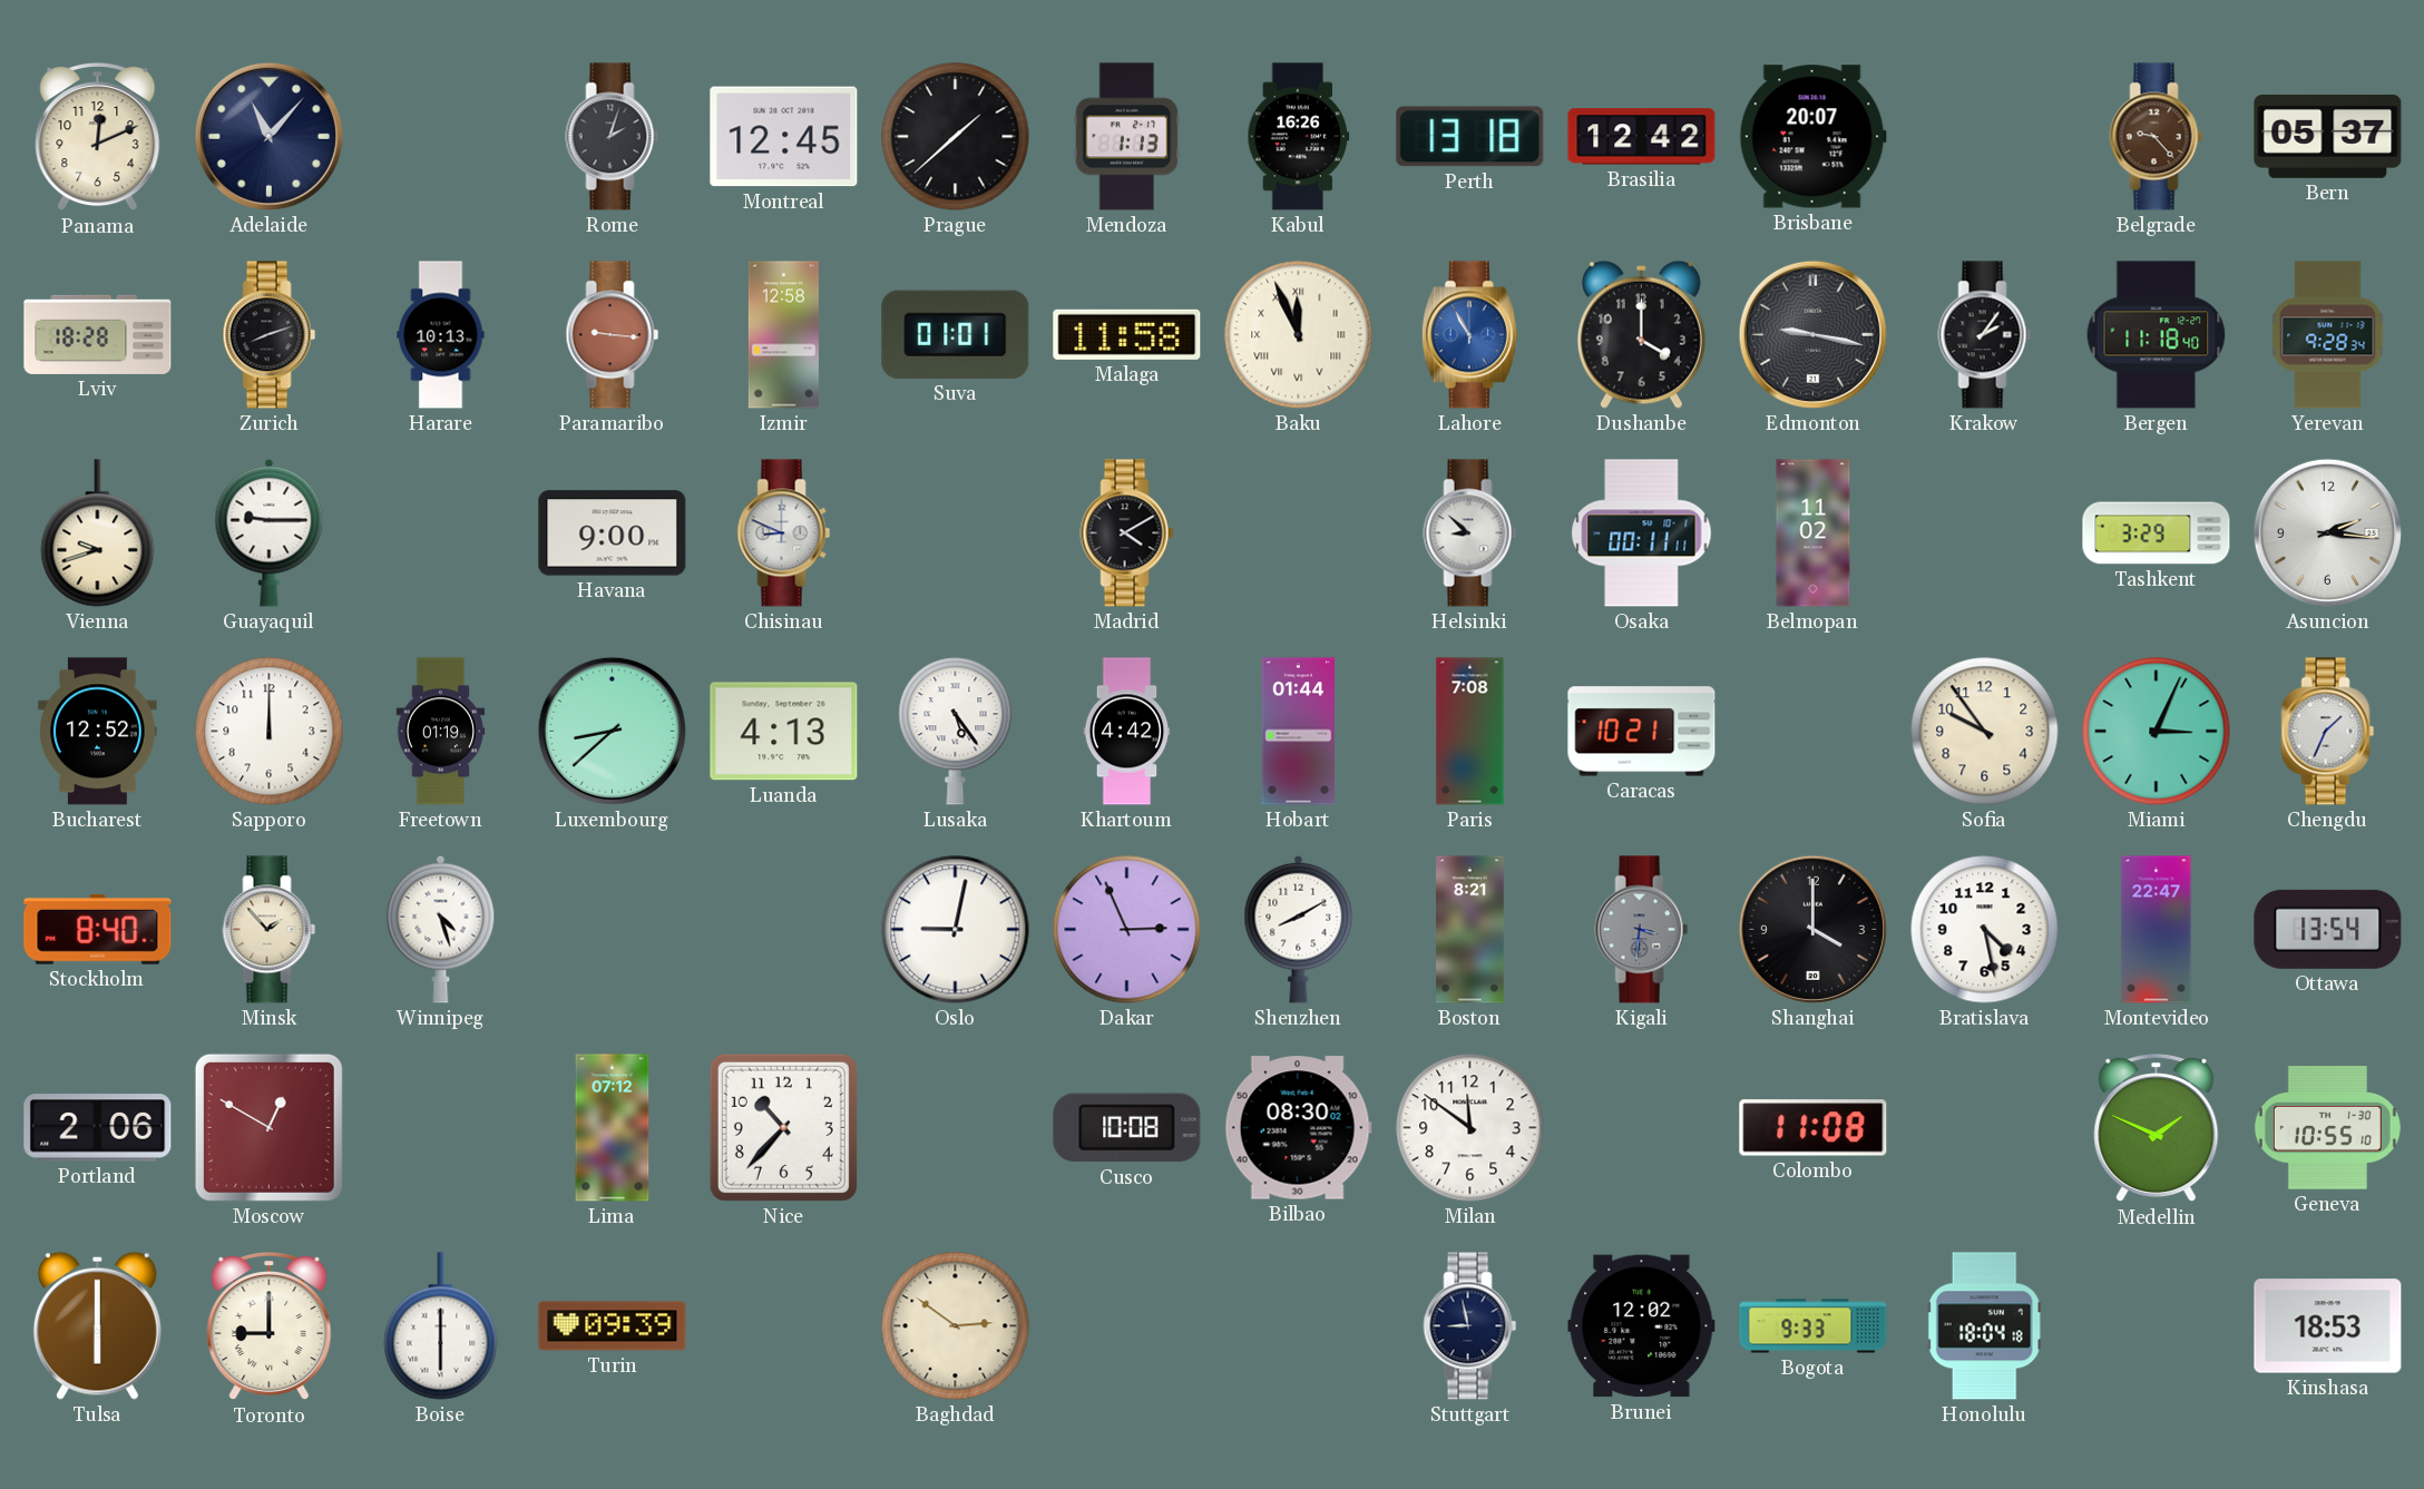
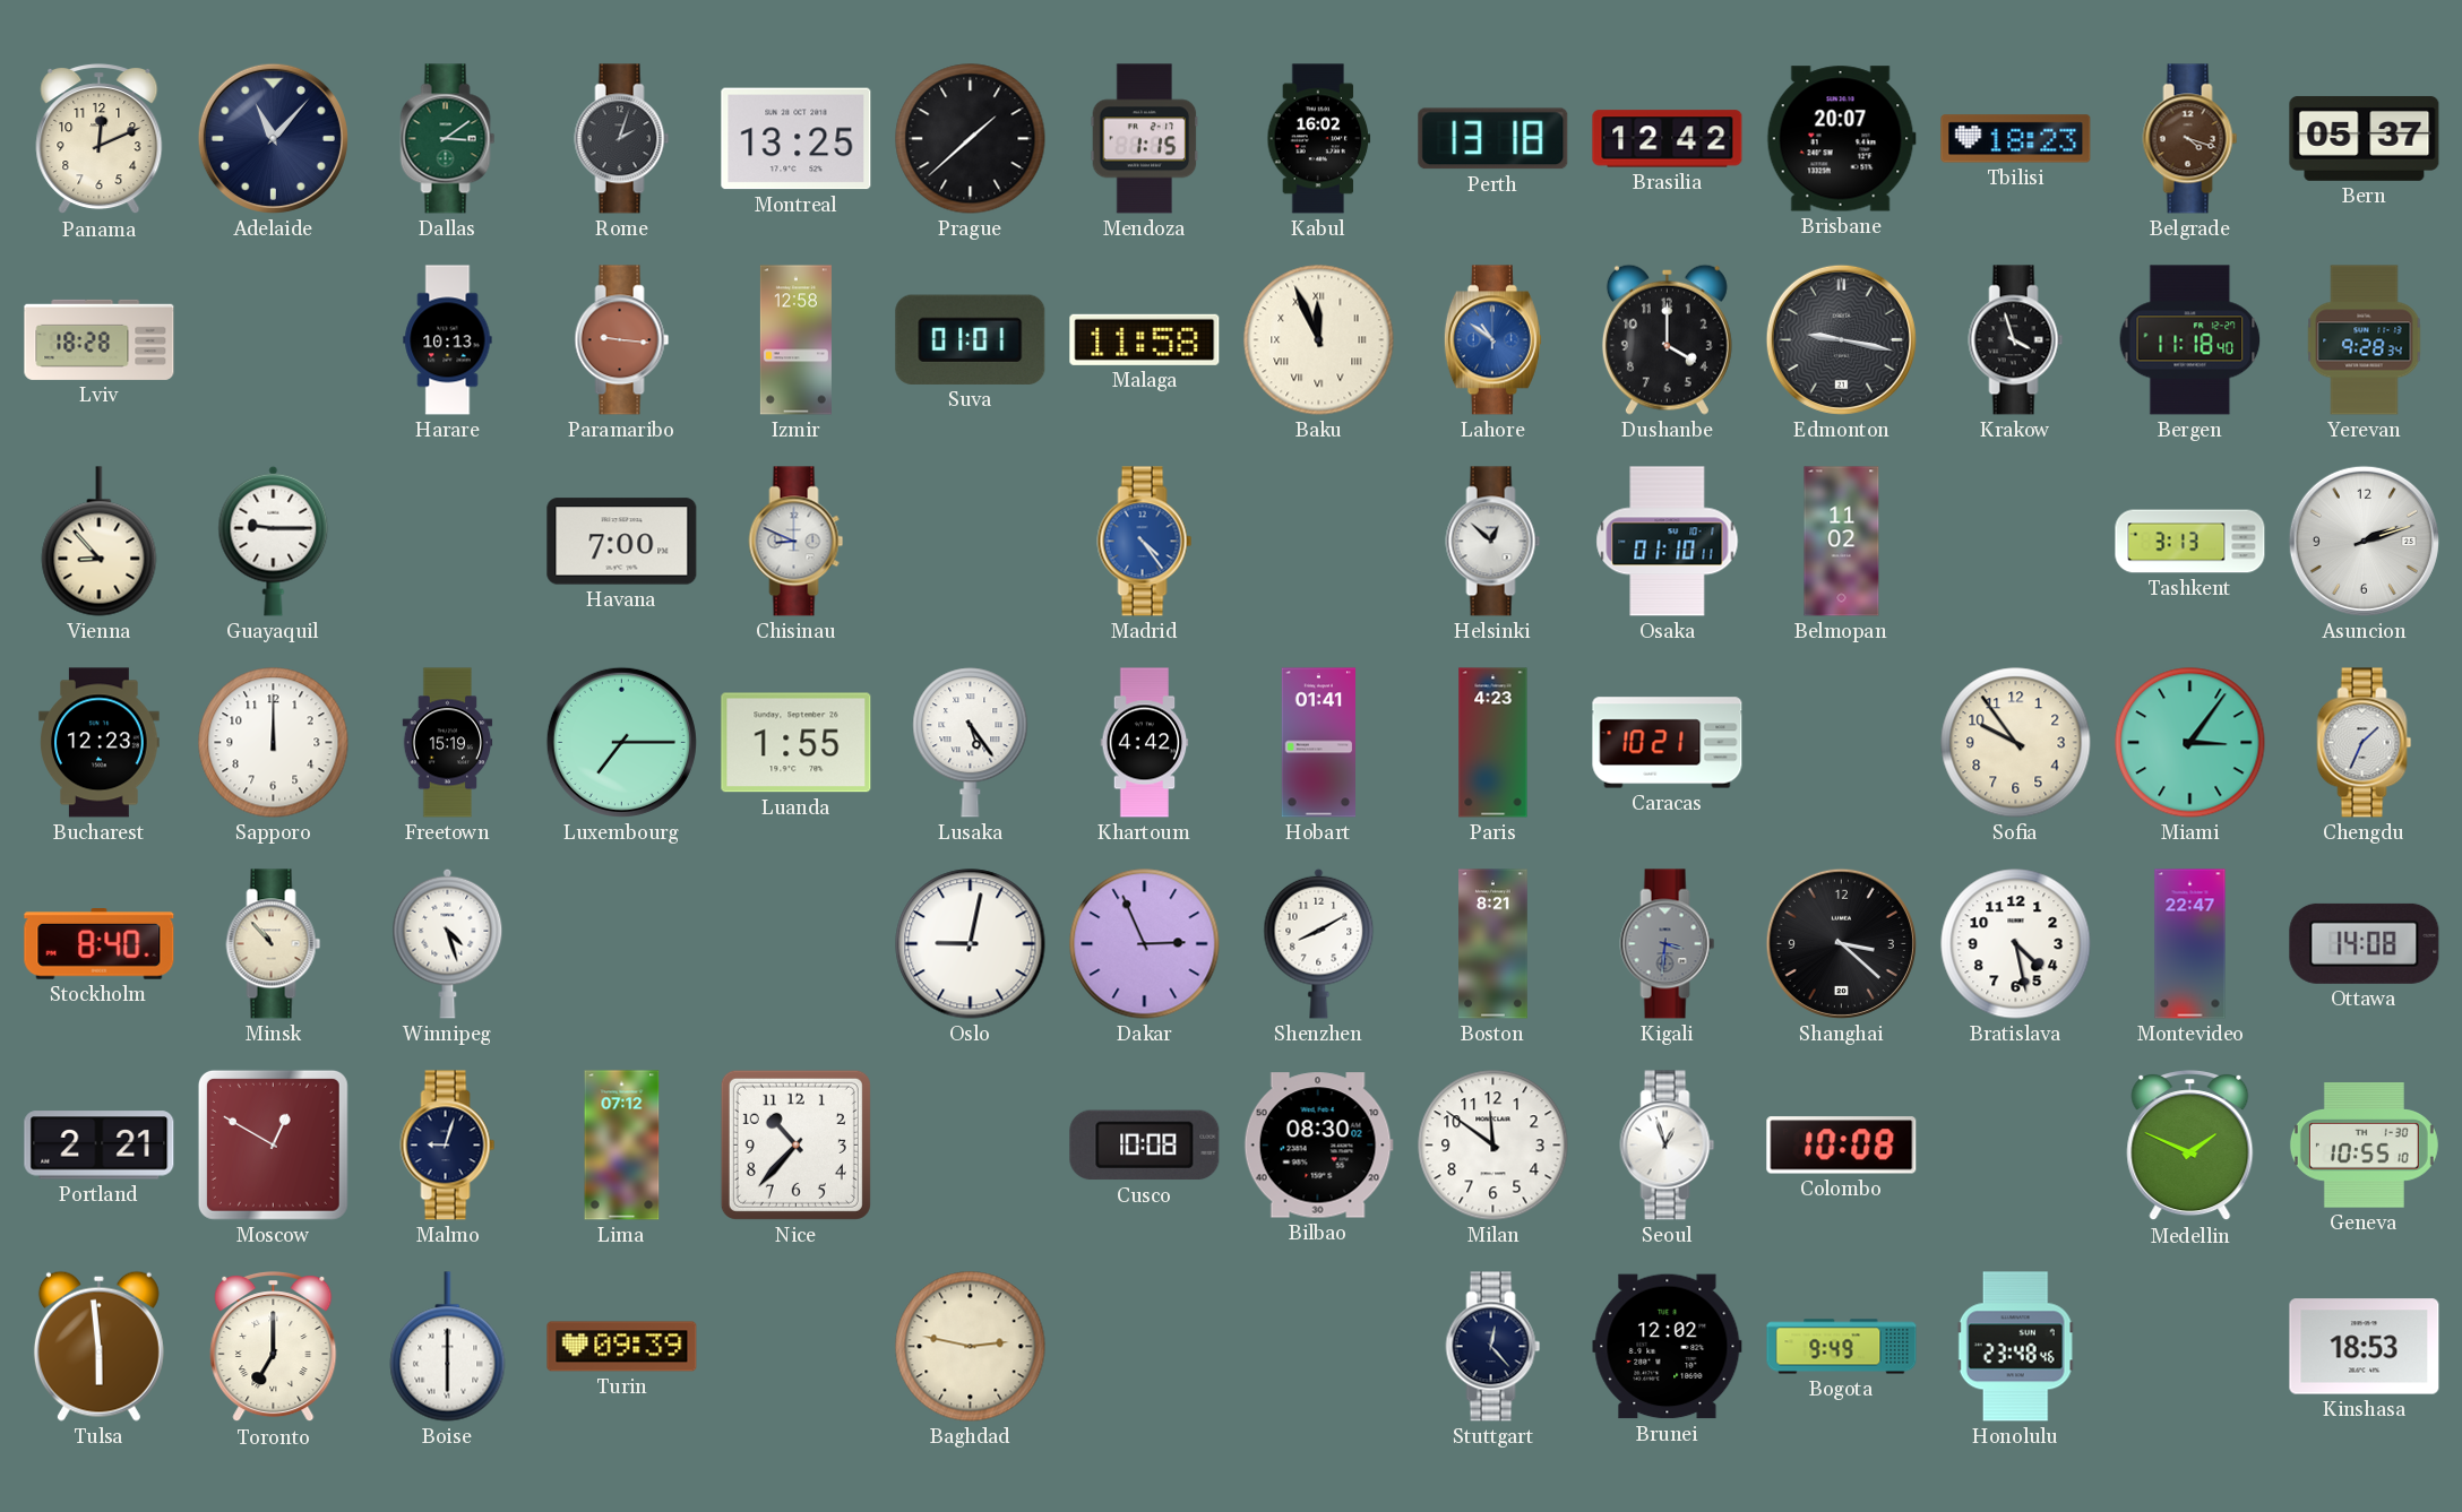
Dallas: none -> 3:09
Montreal: 12:45 -> 13:25
Mendoza: 1:13 -> 1:15
Kabul: 16:26 -> 16:02
Tbilisi: none -> 18:23
Belgrade: 9:23 -> 4:18
Zurich: 8:12 -> none
Lahore: 10:55 -> 10:51
Krakow: 2:06 -> 3:57
Vienna: 9:42 -> 8:53
Havana: 9:00 -> 7:00
Madrid: 4:10 -> 4:24
Madrid dial: black -> blue
Helsinki: 8:52 -> 12:52
Osaka: 00:11 -> 01:10
Tashkent: 3:29 -> 3:13
Asuncion: 2:16 -> 2:12
Bucharest: 12:52 -> 12:23
Freetown: 01:19 -> 15:19
Luxembourg: 8:38 -> 7:15
Luanda: 4:13 -> 1:55
Hobart: 01:44 -> 01:41
Paris: 7:08 -> 4:23
Miami: 3:04 -> 3:06
Minsk: 1:53 -> 10:53
Shanghai: 4:00 -> 3:22
Ottawa: 13:54 -> 14:08
Portland: 2:06 -> 2:21
Malmo: none -> 9:03
Seoul: none -> 12:57
Colombo: 11:08 -> 10:08
Tulsa: 6:00 -> 5:59
Toronto: 9:00 -> 7:00
Baghdad: 2:51 -> 2:47
Stuttgart: 8:58 -> 12:23
Bogota: 9:33 -> 9:49
Honolulu: 18:04 -> 23:48
